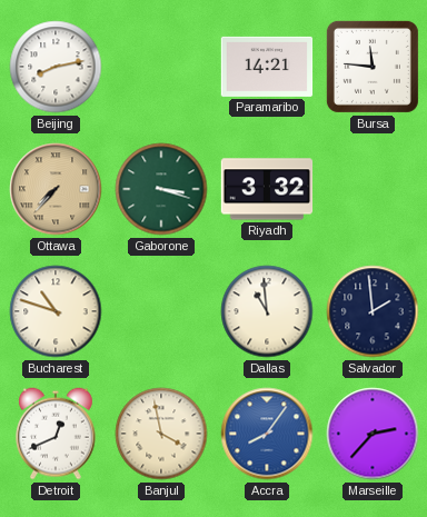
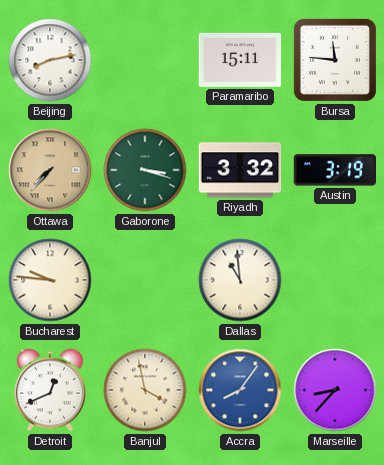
Paramaribo: 14:21 -> 15:11
Austin: none -> 3:19
Bucharest: 10:48 -> 9:46
Salvador: 1:59 -> none
Marseille: 2:37 -> 8:37
